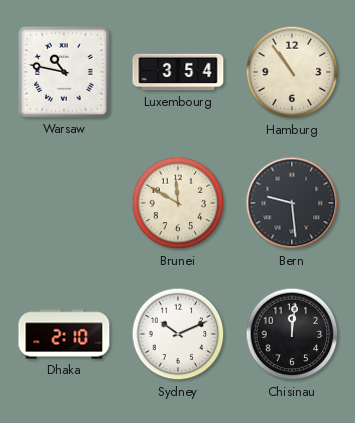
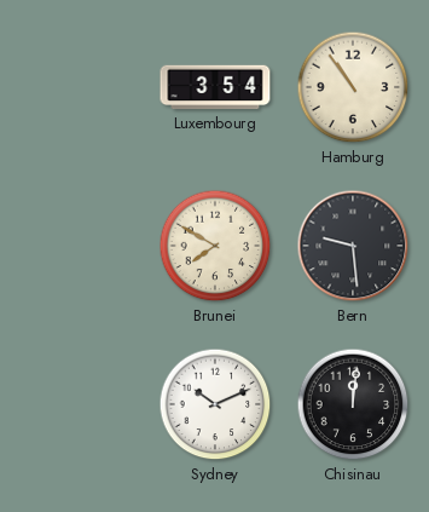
Warsaw: 10:47 -> none
Brunei: 11:50 -> 7:50
Dhaka: 2:10 -> none
